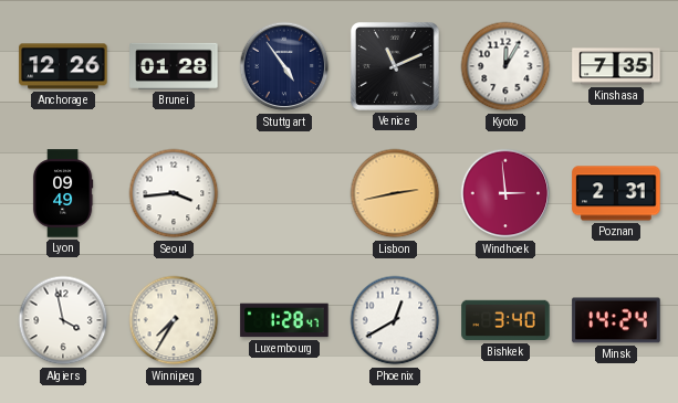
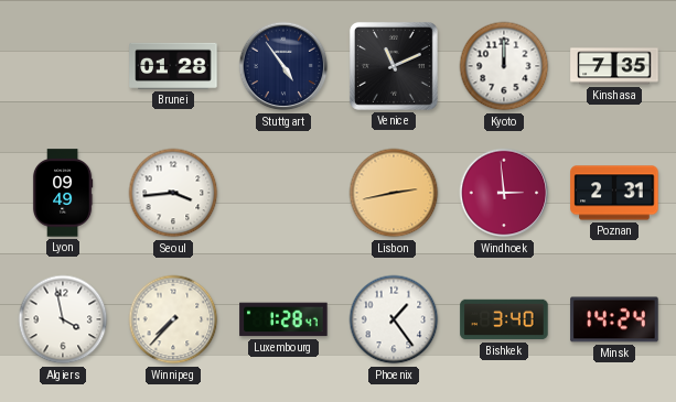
Anchorage: 12:26 -> none
Kyoto: 12:05 -> 12:00
Winnipeg: 7:35 -> 7:37
Phoenix: 12:40 -> 1:24
